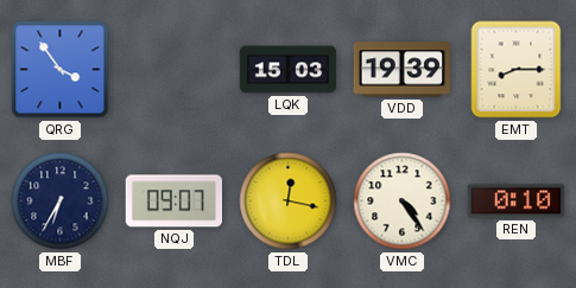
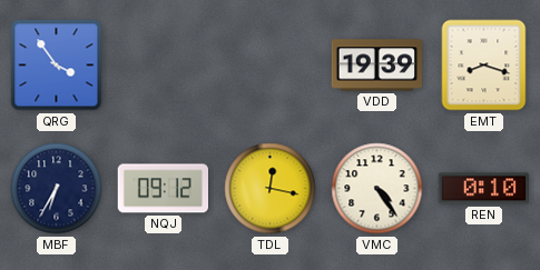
LQK: 15:03 -> none
EMT: 8:15 -> 8:18
NQJ: 09:07 -> 09:12
